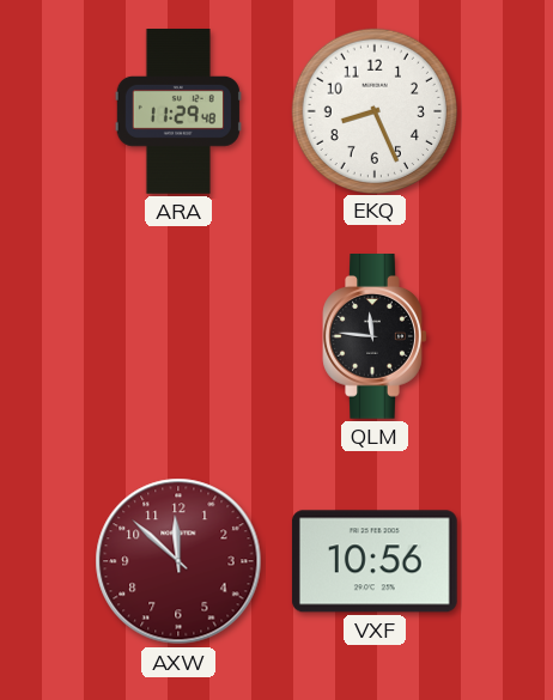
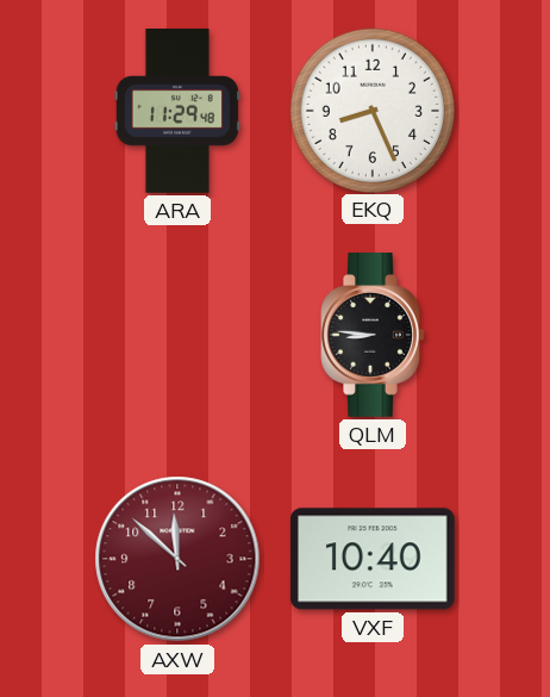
QLM: 11:46 -> 8:46
VXF: 10:56 -> 10:40
